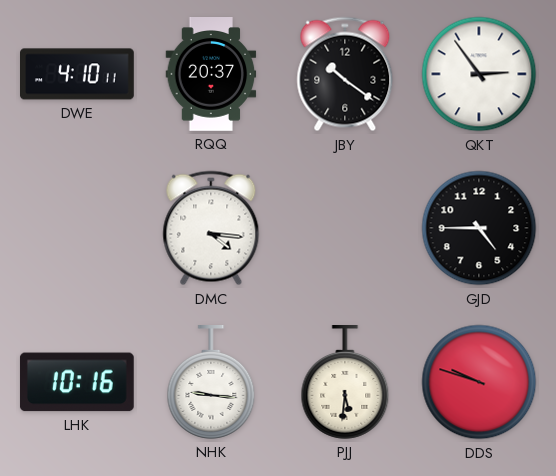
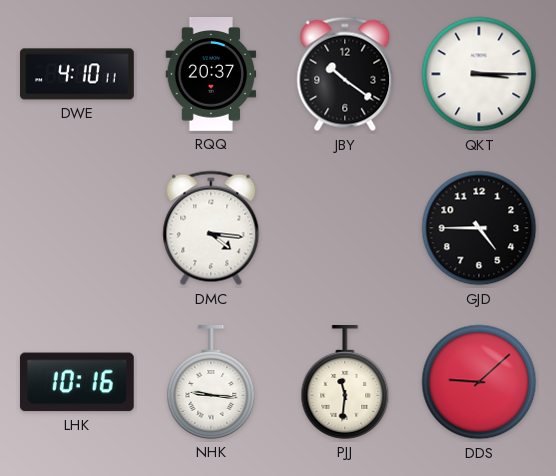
QKT: 2:54 -> 3:15
PJJ: 5:31 -> 11:31
DDS: 9:48 -> 9:08
